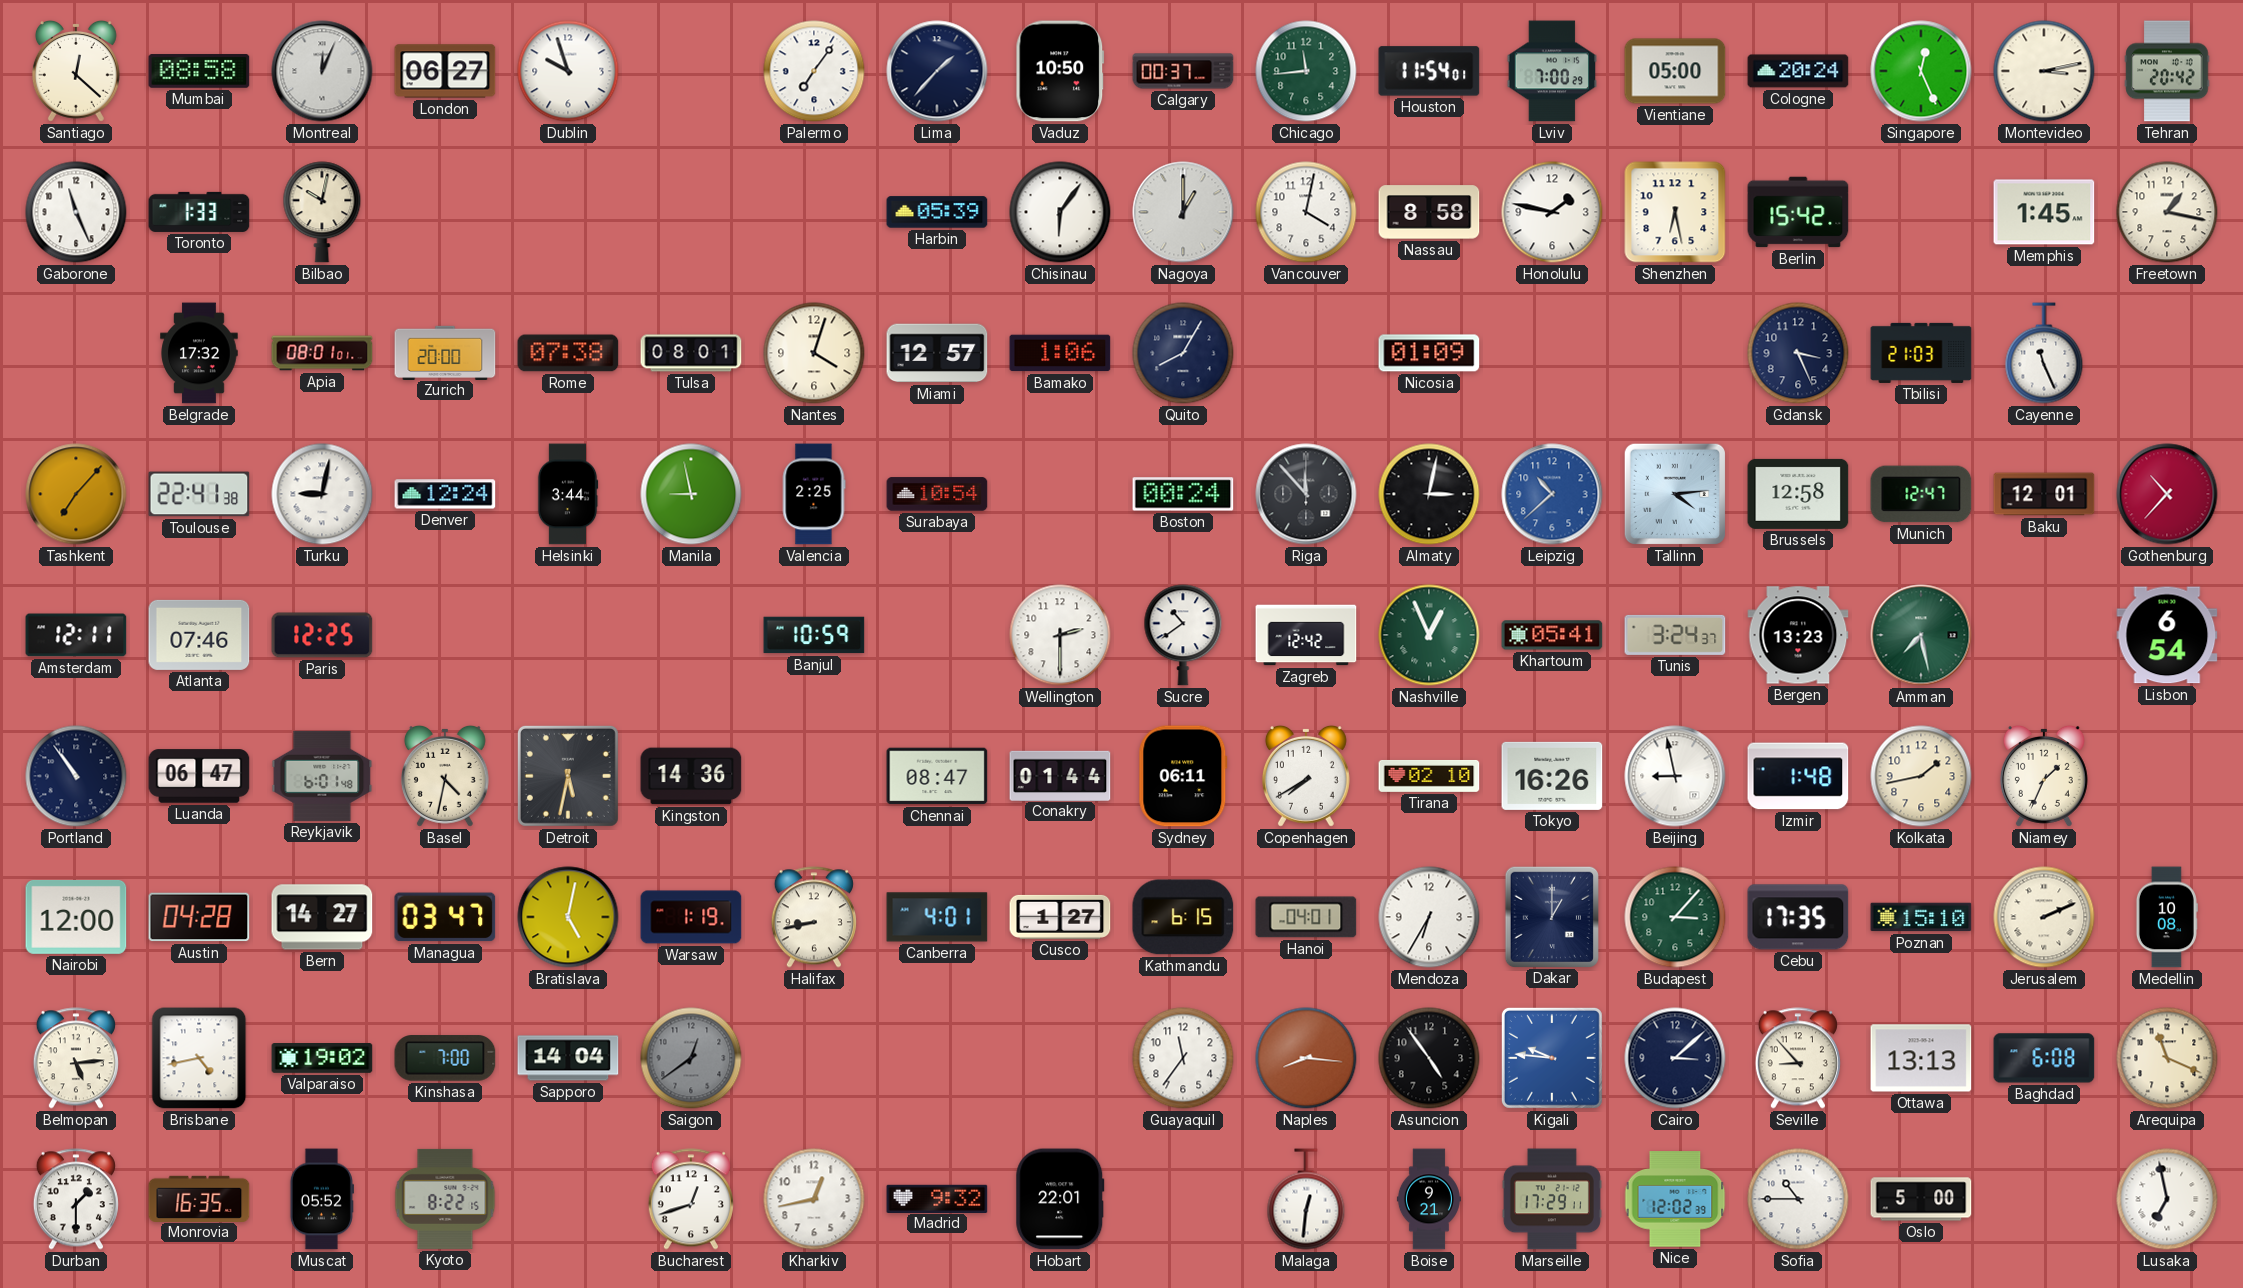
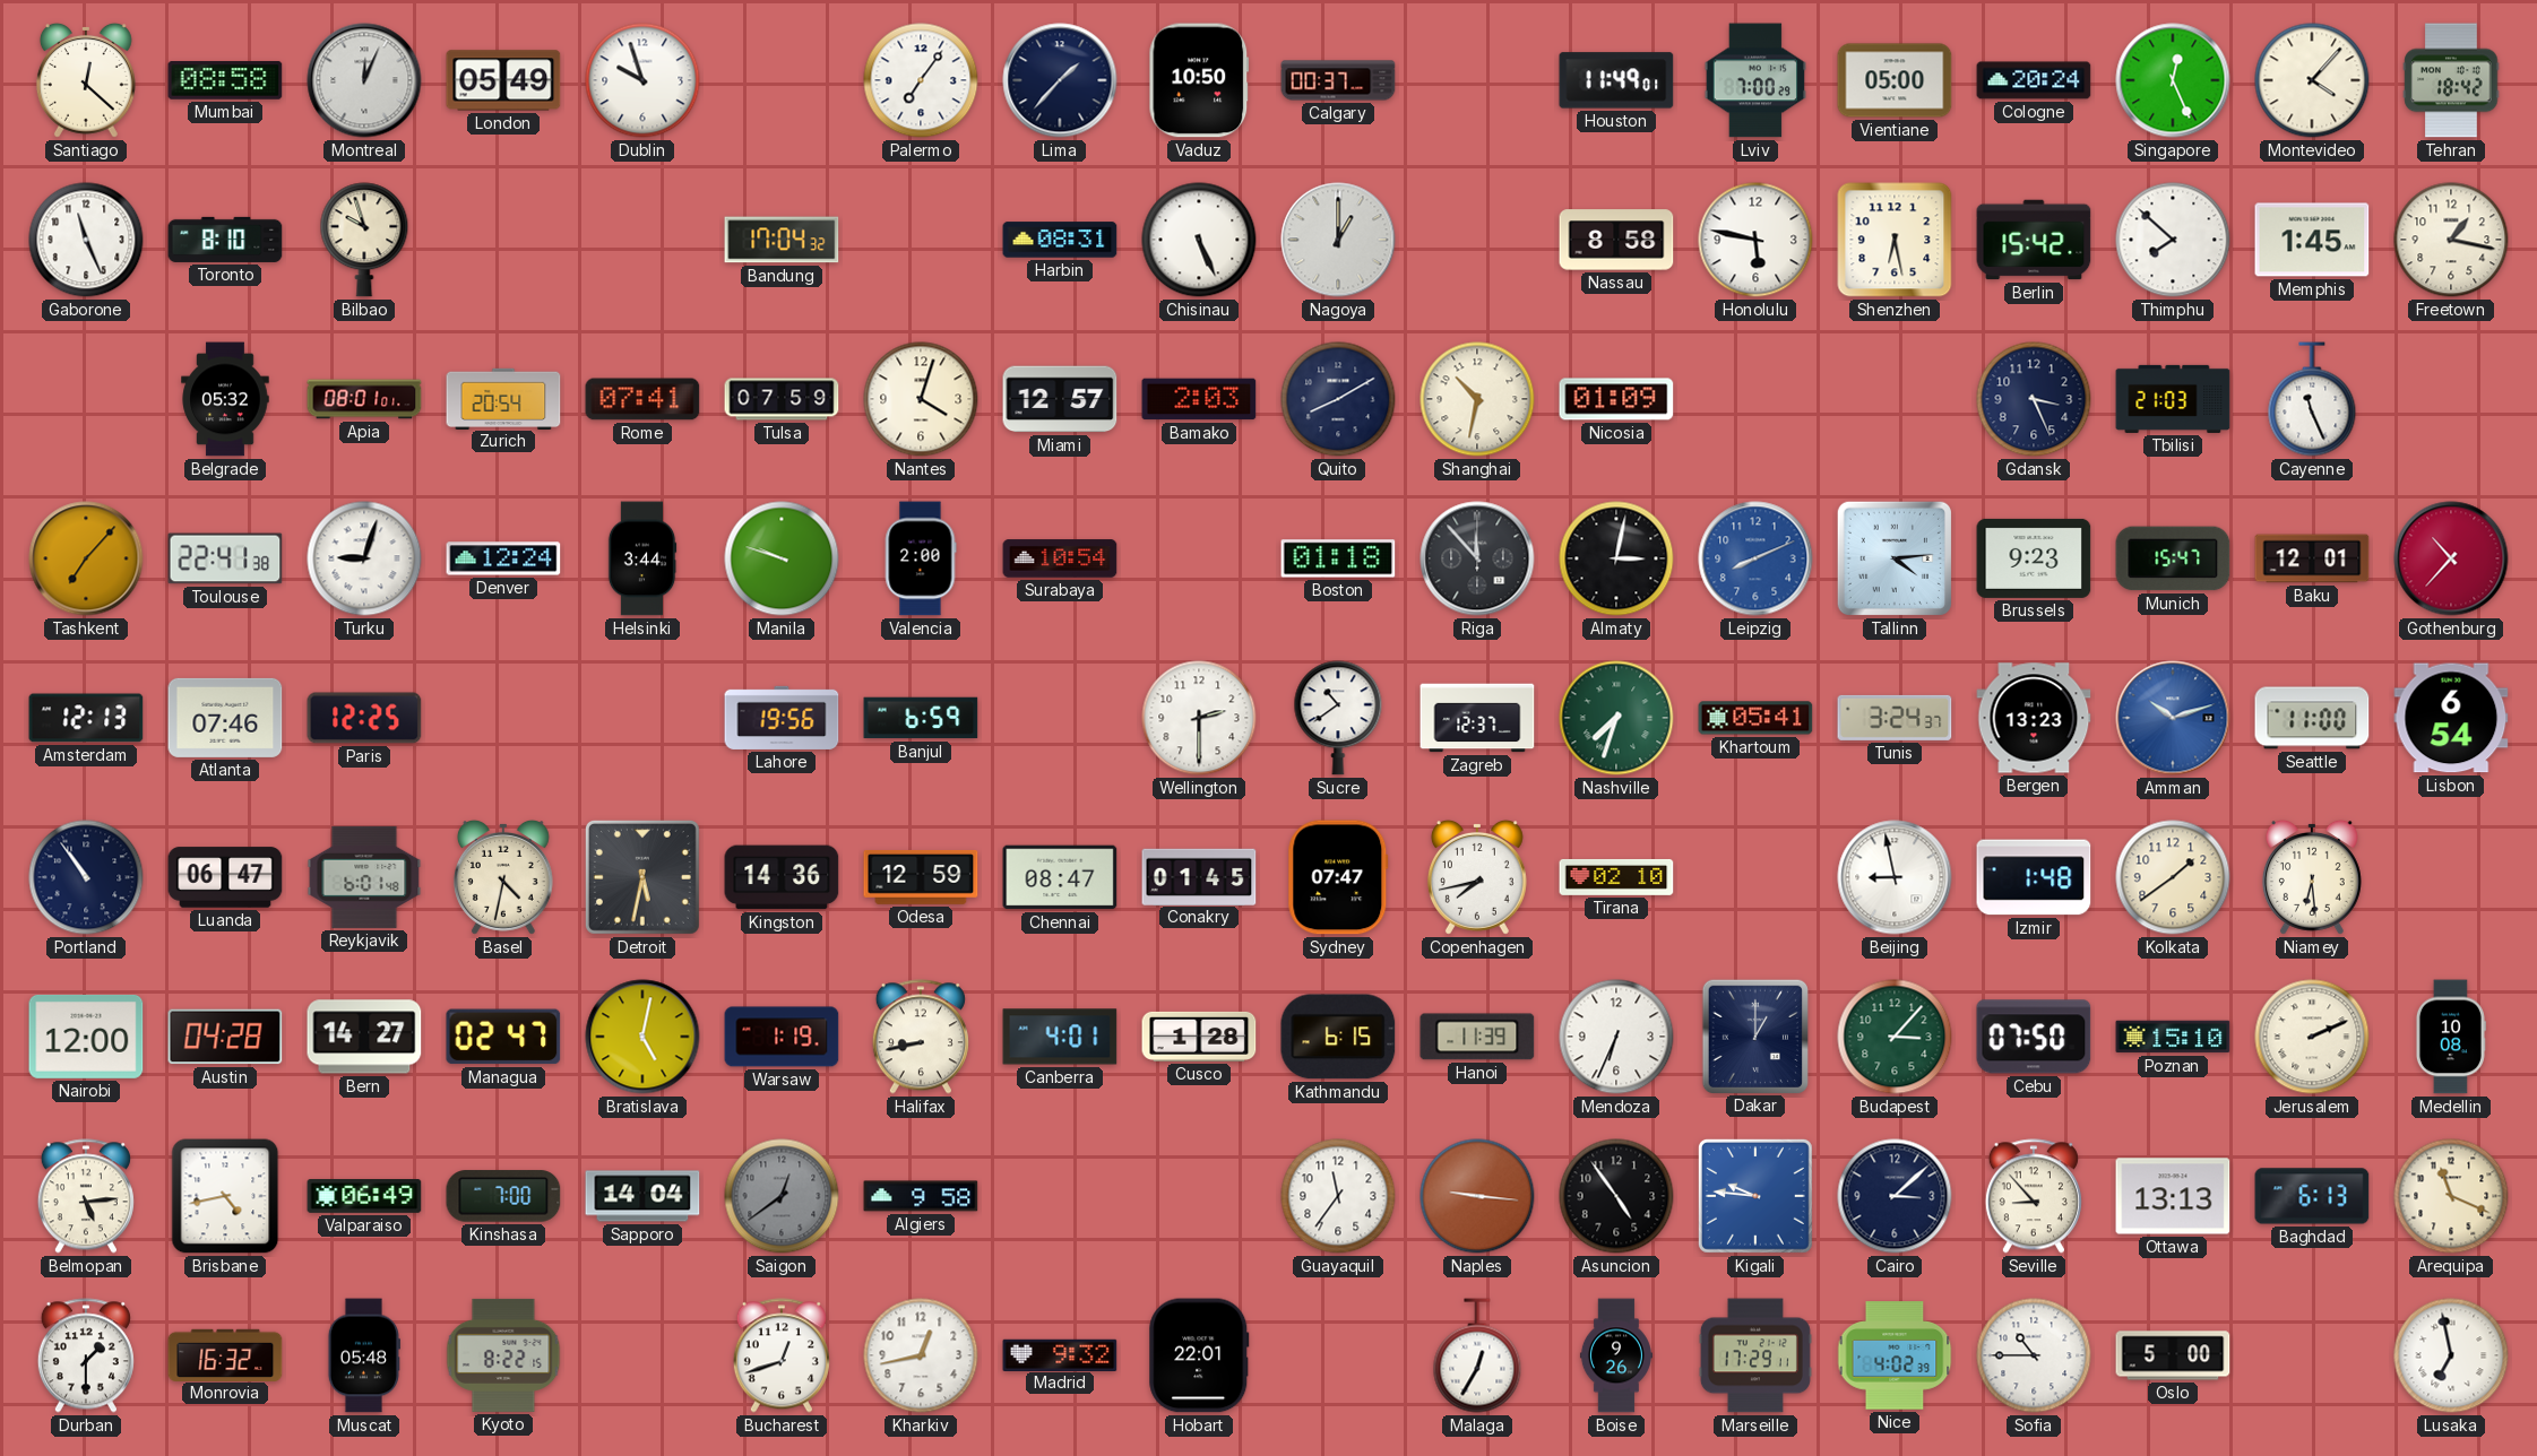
London: 06:27 -> 05:49
Chicago: 11:44 -> none
Houston: 11:54 -> 11:49
Montevideo: 3:13 -> 4:07
Tehran: 20:42 -> 18:42
Toronto: 1:33 -> 8:10
Bilbao: 10:02 -> 9:57
Bandung: none -> 17:04
Harbin: 05:39 -> 08:31
Chisinau: 6:06 -> 5:26
Vancouver: 4:02 -> none
Honolulu: 1:47 -> 5:47
Thimphu: none -> 7:52
Belgrade: 17:32 -> 05:32
Zurich: 20:00 -> 20:54
Rome: 07:38 -> 07:41
Tulsa: 08:01 -> 07:59
Bamako: 1:06 -> 2:03
Quito: 8:05 -> 8:10
Shanghai: none -> 10:32
Turku: 9:02 -> 9:03
Manila: 8:58 -> 9:48
Valencia: 2:25 -> 2:00
Boston: 00:24 -> 01:18
Leipzig: 10:38 -> 8:11
Brussels: 12:58 -> 9:23
Munich: 12:47 -> 15:47
Amsterdam: 12:11 -> 12:13
Lahore: none -> 19:56
Banjul: 10:59 -> 6:59
Zagreb: 12:42 -> 12:37
Nashville: 12:56 -> 7:33
Amman: 7:28 -> 10:12
Amman dial: green -> blue
Seattle: none -> 11:00
Odesa: none -> 12:59
Conakry: 01:44 -> 01:45
Sydney: 06:11 -> 07:47
Copenhagen: 7:40 -> 7:43
Tokyo: 16:26 -> none
Kolkata: 1:43 -> 1:39
Niamey: 1:34 -> 6:29
Managua: 03:47 -> 02:47
Cusco: 1:27 -> 1:28
Hanoi: 04:01 -> 11:39
Mendoza: 6:35 -> 6:34
Cebu: 17:35 -> 07:50
Valparaiso: 19:02 -> 06:49
Algiers: none -> 9:58
Naples: 8:16 -> 9:16
Baghdad: 6:08 -> 6:13
Monrovia: 16:35 -> 16:32
Muscat: 05:52 -> 05:48
Malaga: 12:31 -> 12:35
Boise: 9:21 -> 9:26
Nice: 12:02 -> 4:02
